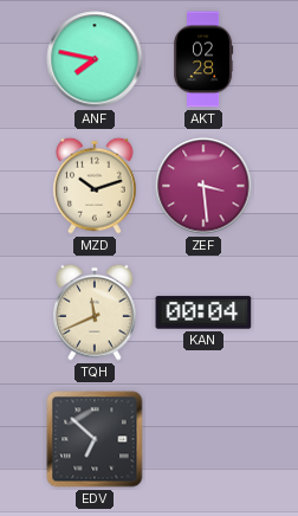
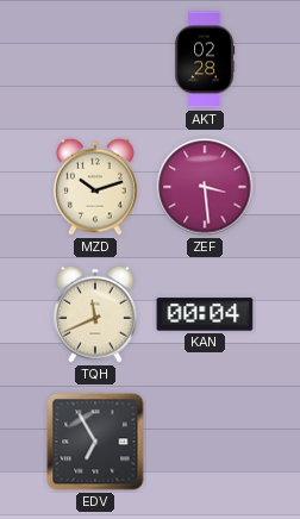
ANF: 7:47 -> none
EDV: 6:52 -> 6:55
